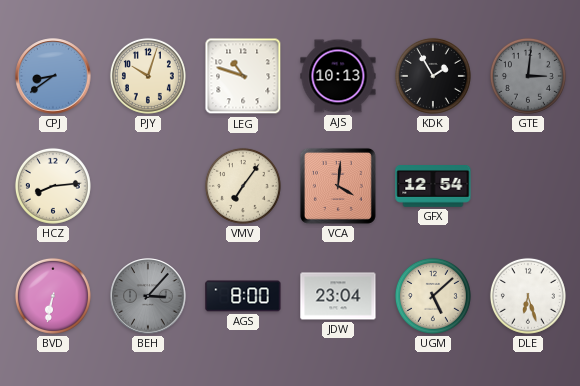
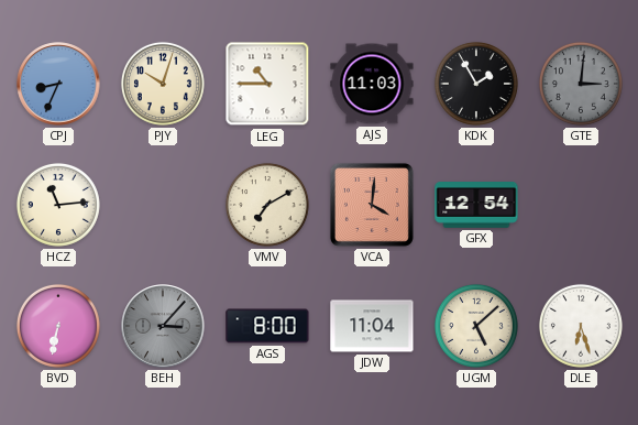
CPJ: 8:39 -> 8:34
LEG: 10:48 -> 10:45
AJS: 10:13 -> 11:03
HCZ: 8:14 -> 11:14
VMV: 7:06 -> 7:10
JDW: 23:04 -> 11:04
